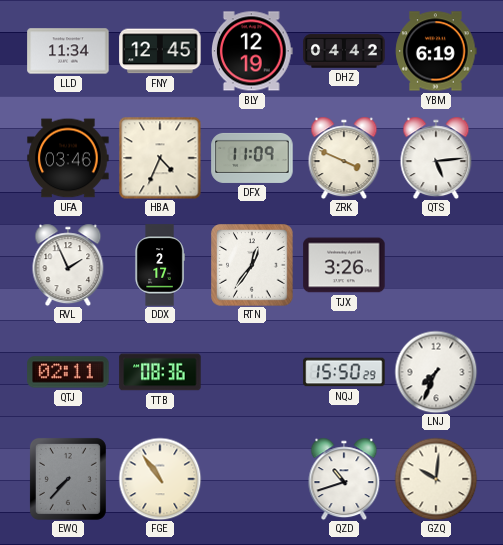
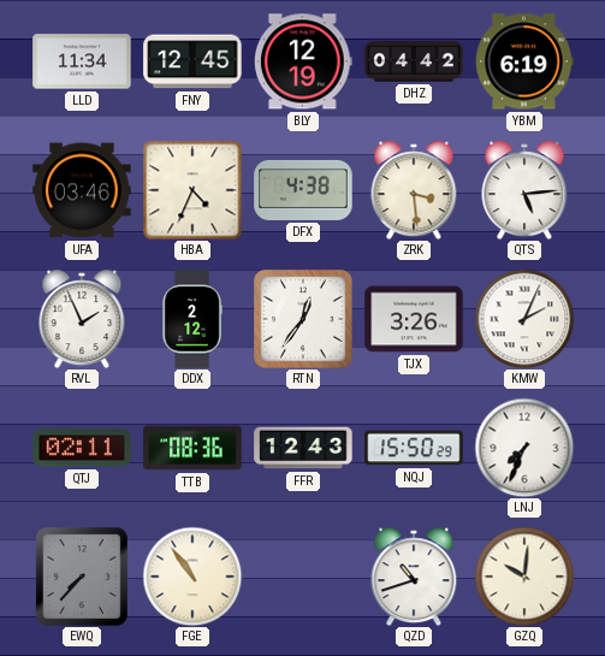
DFX: 11:09 -> 4:38
ZRK: 3:49 -> 3:29
DDX: 2:17 -> 2:12
KMW: none -> 2:04
FFR: none -> 12:43
